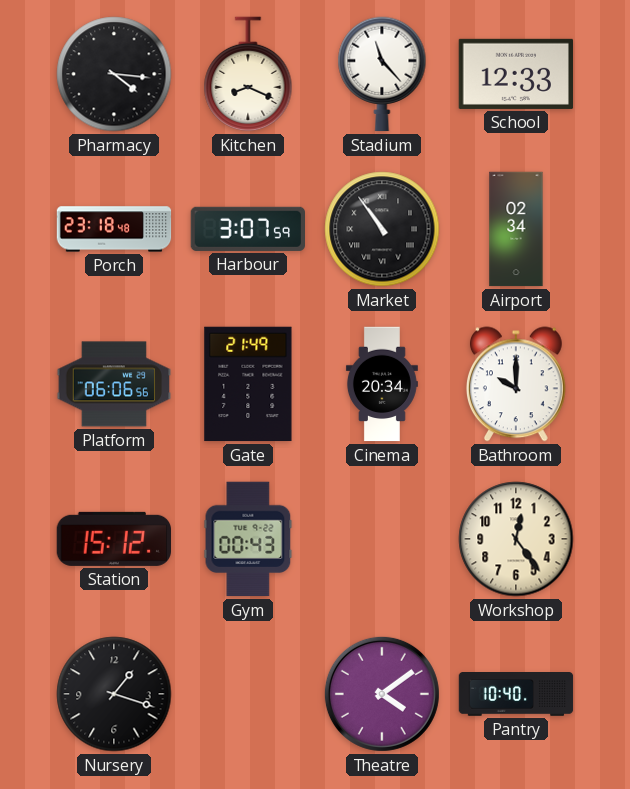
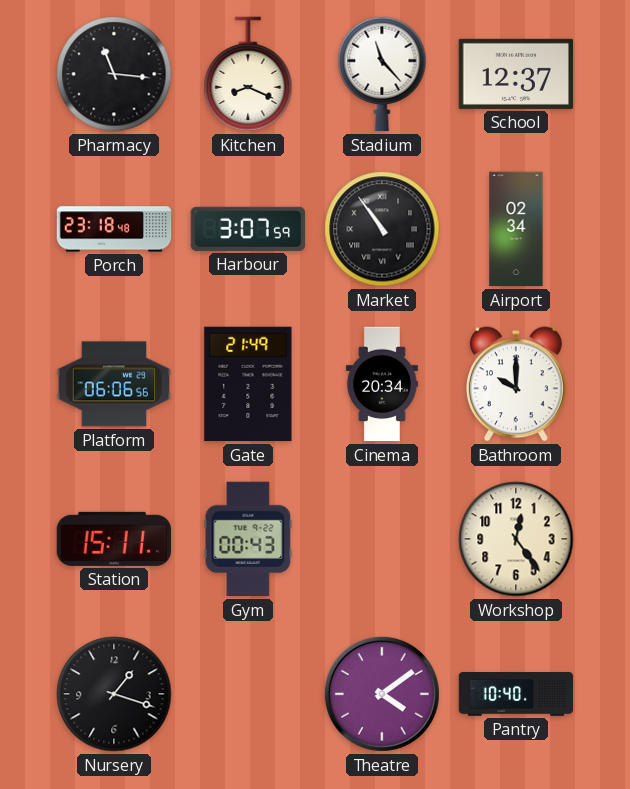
Pharmacy: 4:16 -> 11:16
School: 12:33 -> 12:37
Station: 15:12 -> 15:11
